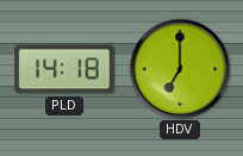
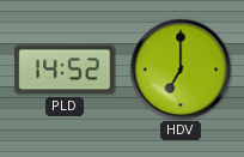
PLD: 14:18 -> 14:52
